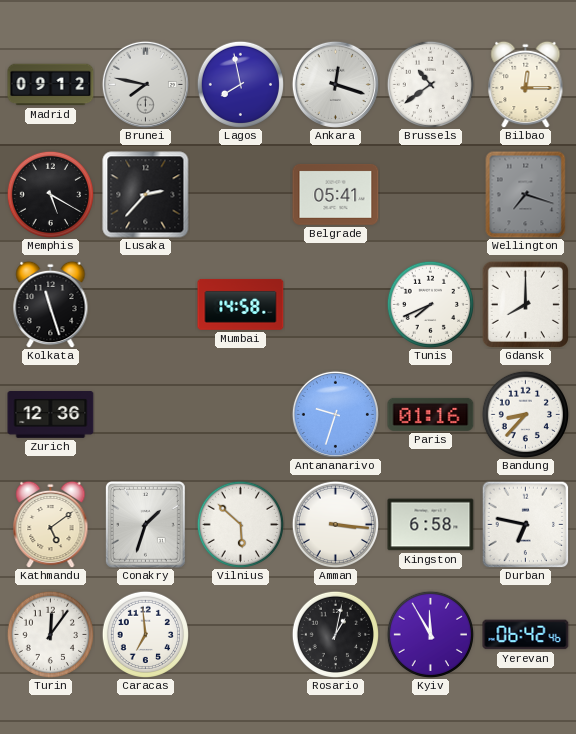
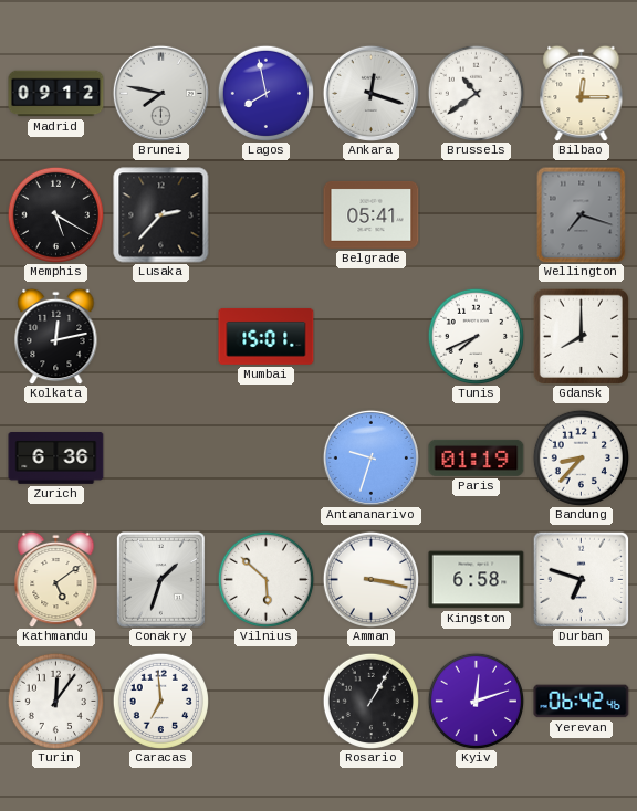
Kolkata: 11:27 -> 12:13
Mumbai: 14:58 -> 15:01
Zurich: 12:36 -> 6:36
Paris: 01:16 -> 01:19
Amman: 3:16 -> 3:17
Durban: 6:47 -> 6:48
Rosario: 1:02 -> 1:05
Kyiv: 11:55 -> 12:12
